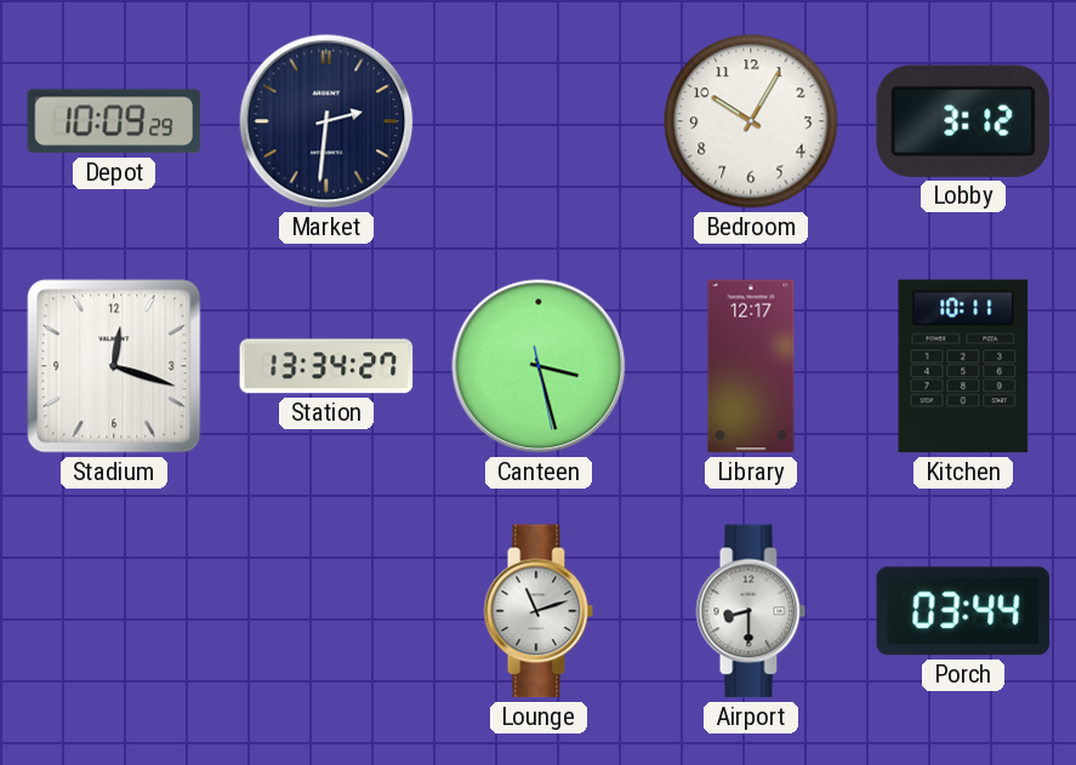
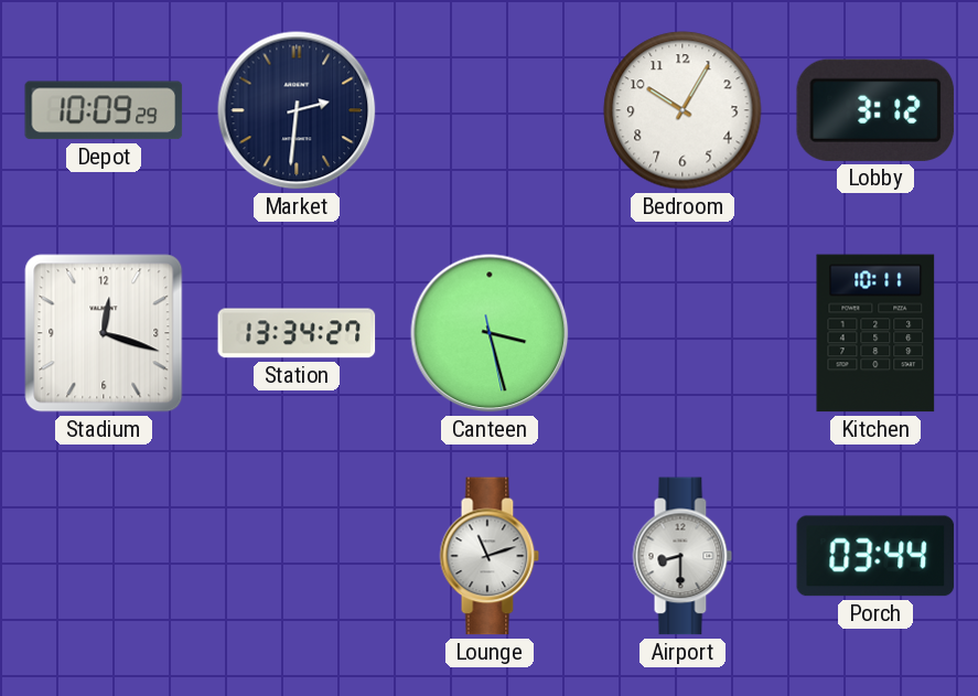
Library: 12:17 -> none
